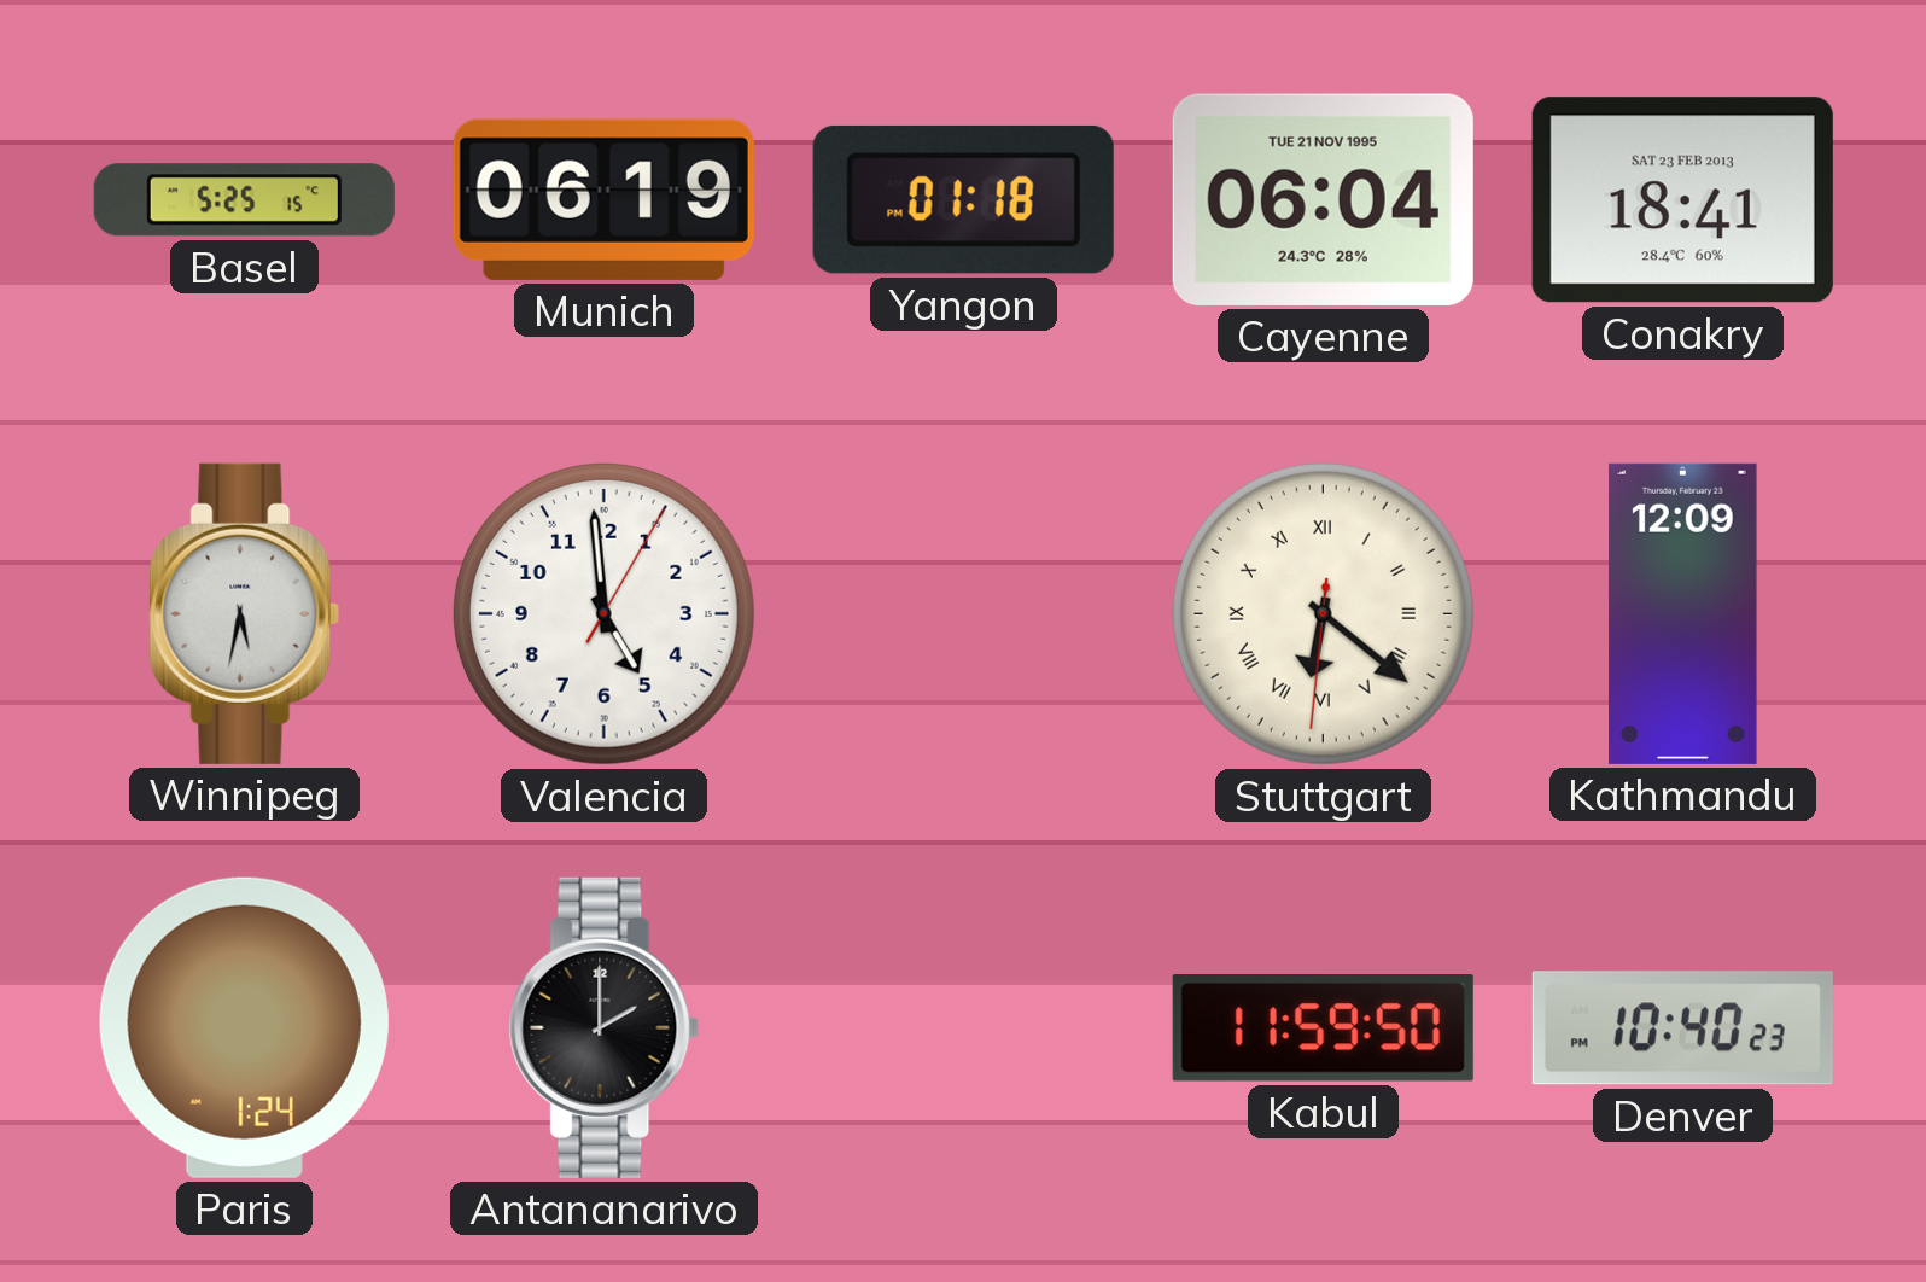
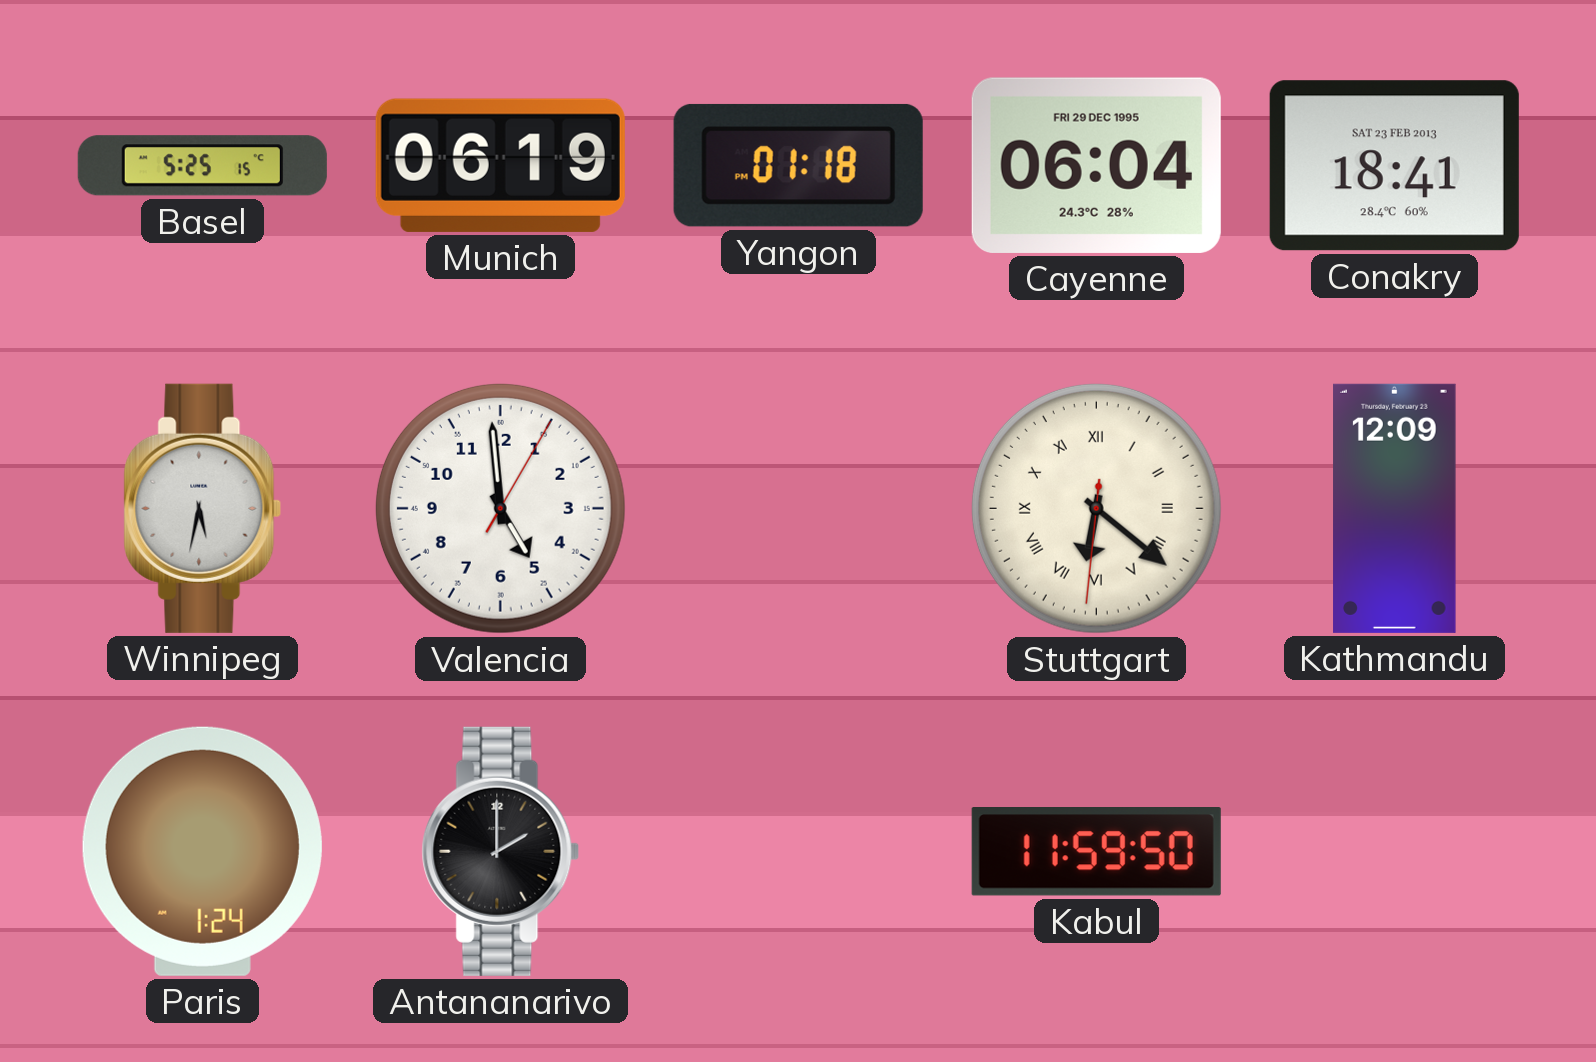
Cayenne date: TUE 21 NOV 1995 -> FRI 29 DEC 1995
Denver: 10:40 -> none
